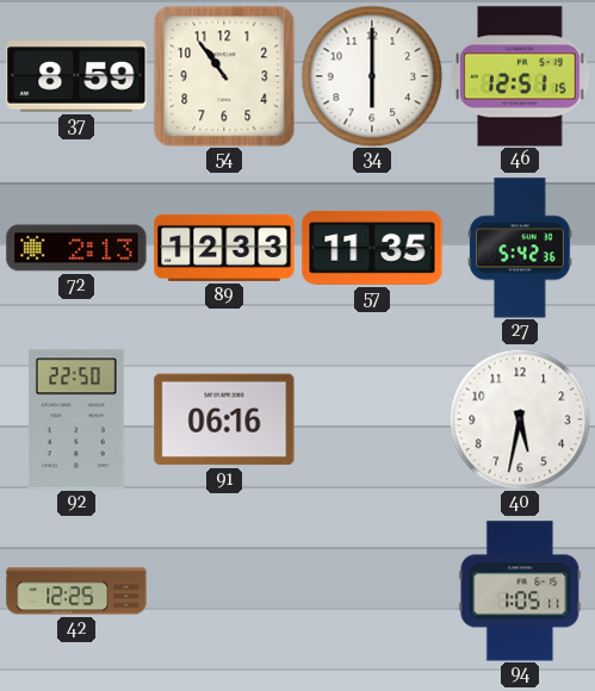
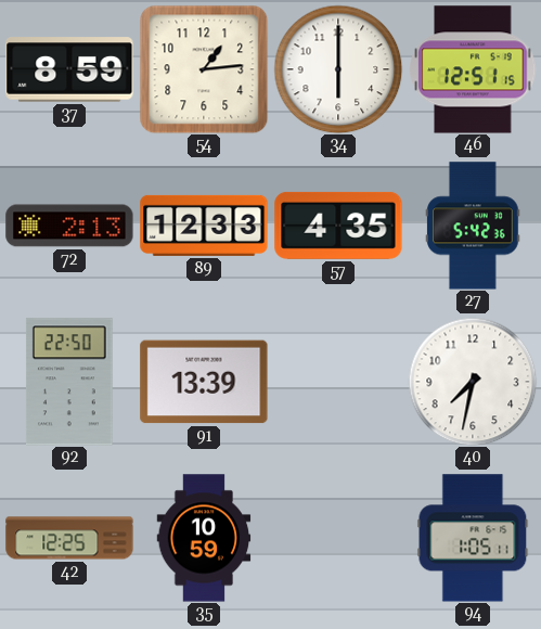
54: 10:54 -> 1:14
57: 11:35 -> 4:35
91: 06:16 -> 13:39
40: 5:32 -> 7:32
35: none -> 10:59
